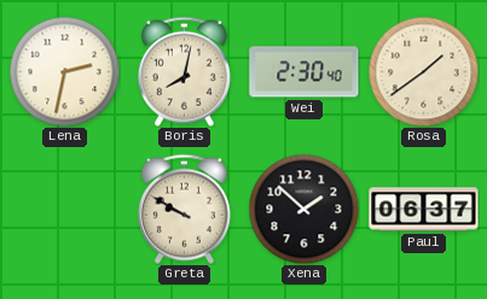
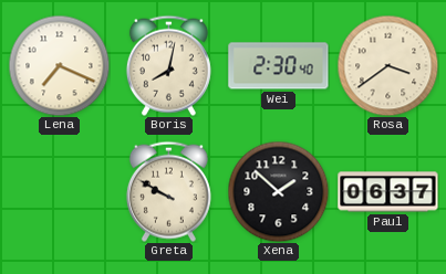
Lena: 2:32 -> 7:19
Rosa: 1:39 -> 3:39
